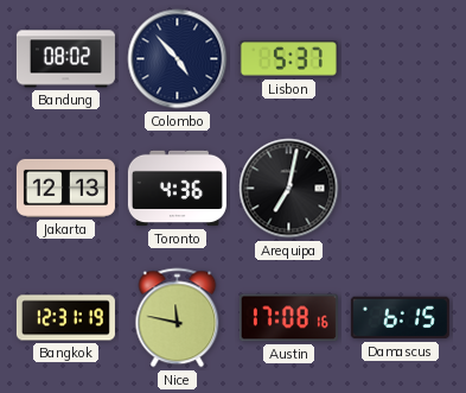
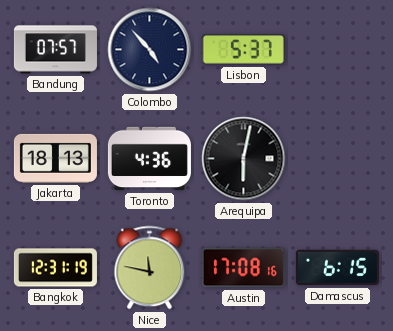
Bandung: 08:02 -> 07:57
Jakarta: 12:13 -> 18:13
Arequipa: 7:02 -> 6:02
